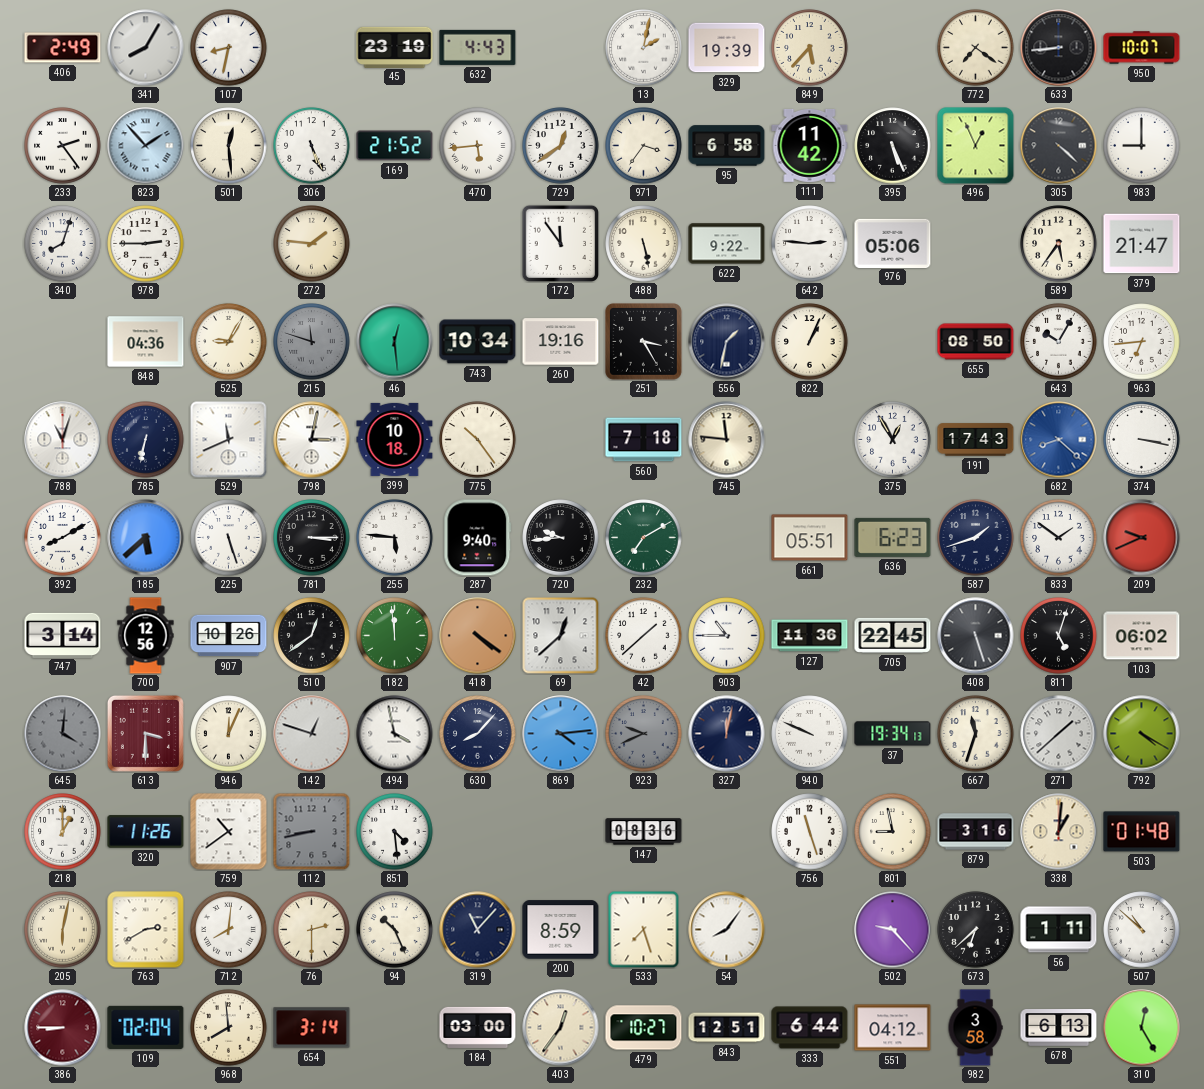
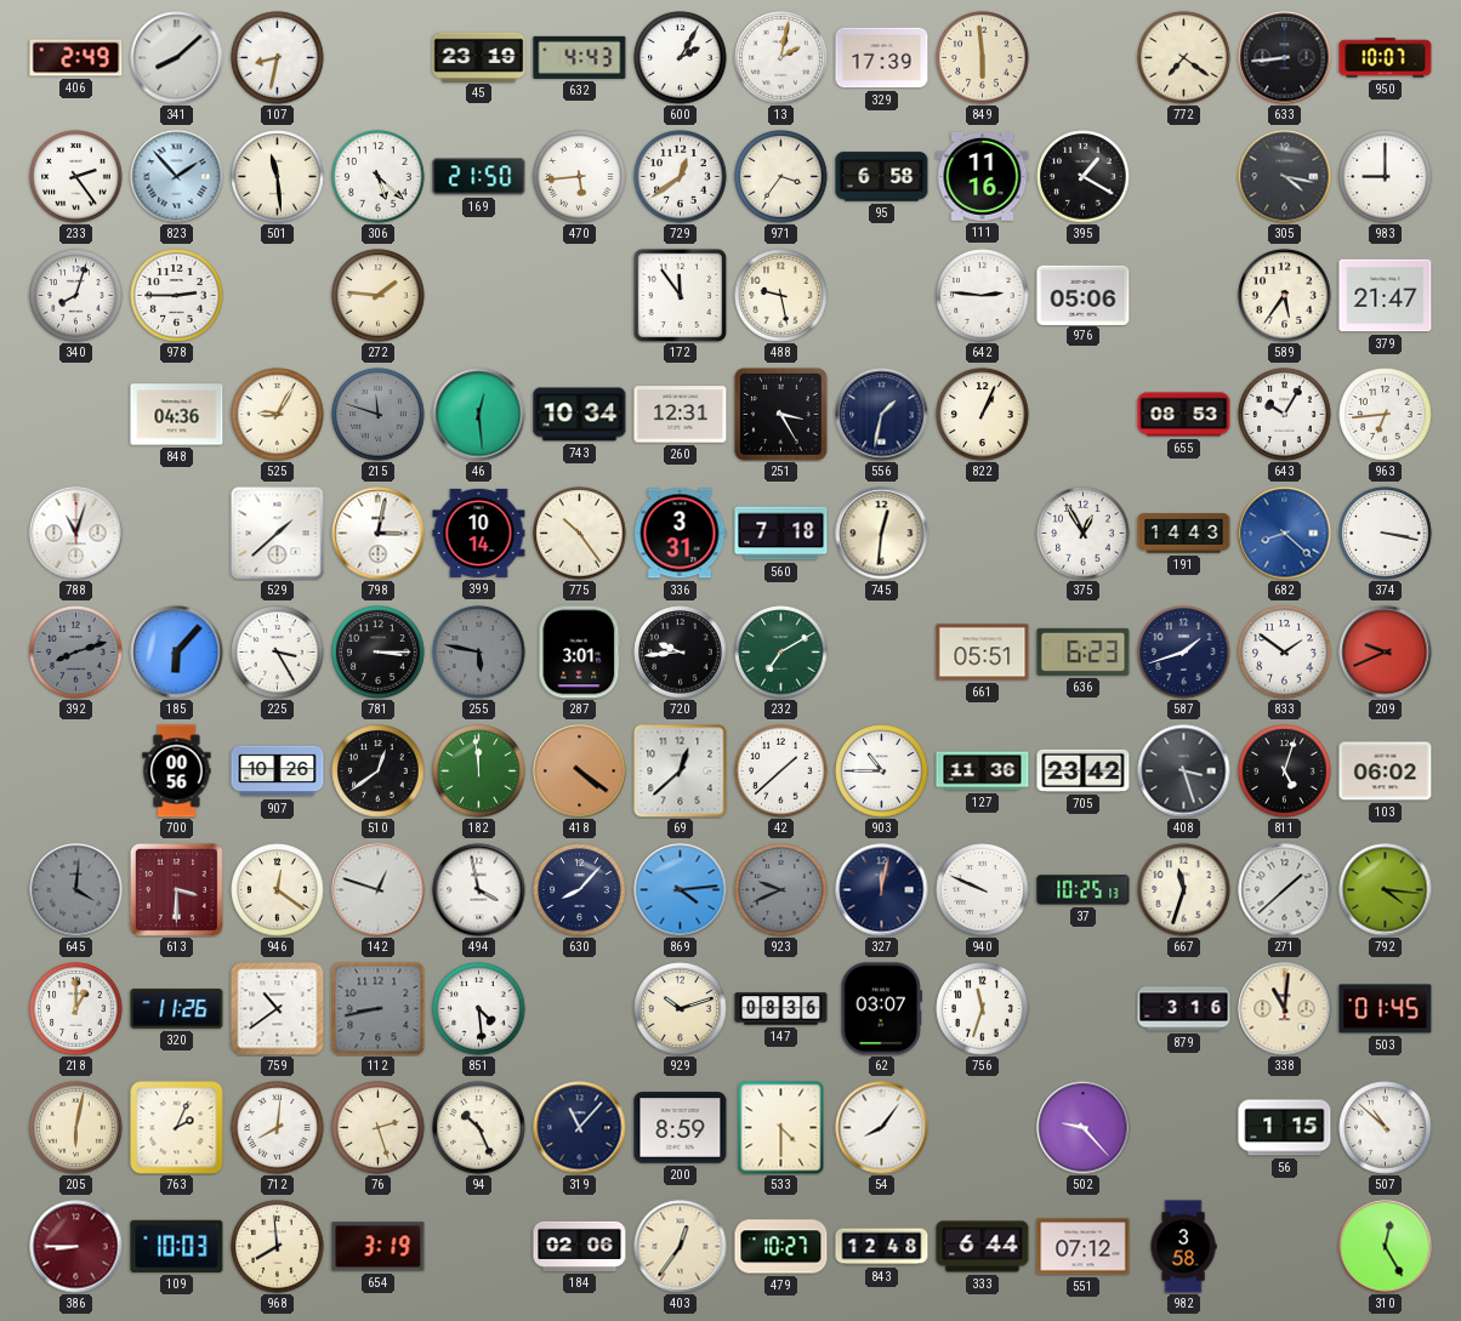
341: 8:05 -> 8:08
600: none -> 2:05
329: 19:39 -> 17:39
849: 5:37 -> 5:59
501: 12:29 -> 11:29
306: 5:26 -> 5:22
169: 21:52 -> 21:50
111: 11:42 -> 11:16
395: 5:26 -> 1:20
496: 12:56 -> none
305: 4:22 -> 4:17
488: 5:28 -> 9:28
622: 9:22 -> none
260: 19:16 -> 12:31
655: 08:50 -> 08:53
785: 6:32 -> none
529: 11:41 -> 1:38
399: 10:18 -> 10:14
336: none -> 3:31
745: 11:46 -> 12:31
191: 17:43 -> 14:43
392: 8:10 -> 8:12
392 dial: white -> grey
185: 5:38 -> 6:07
225: 5:27 -> 3:25
255: 5:46 -> 5:47
255 dial: white -> grey
287: 9:40 -> 3:01
747: 3:14 -> none
700: 12:56 -> 00:56
705: 22:45 -> 23:42
408: 5:27 -> 3:27
946: 12:04 -> 12:21
37: 19:34 -> 10:25
792: 4:20 -> 4:16
929: none -> 10:12
62: none -> 03:07
756: 11:27 -> 11:33
801: 8:58 -> none
338: 1:01 -> 11:01
503: 01:48 -> 01:45
763: 2:40 -> 2:04
76: 2:30 -> 2:27
533: 7:27 -> 4:30
673: 6:38 -> none
56: 1:11 -> 1:15
109: 02:04 -> 10:03
654: 3:14 -> 3:19
184: 03:00 -> 02:06
843: 12:51 -> 12:48
551: 04:12 -> 07:12
678: 6:13 -> none
